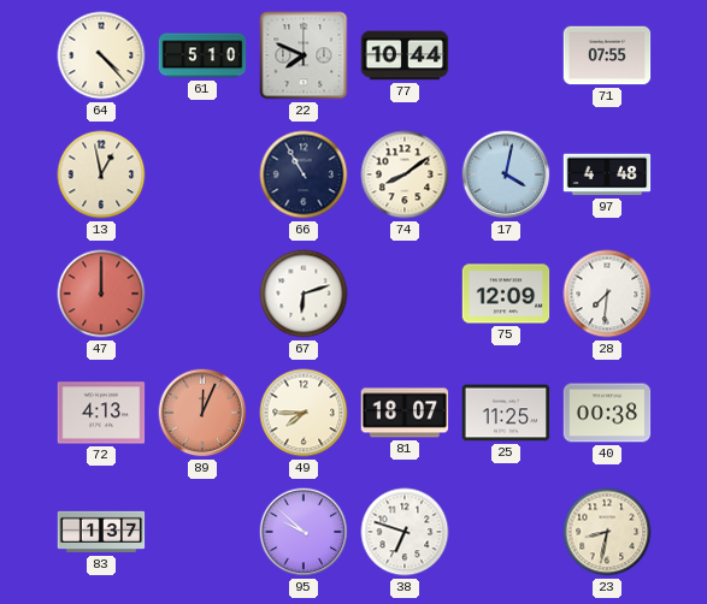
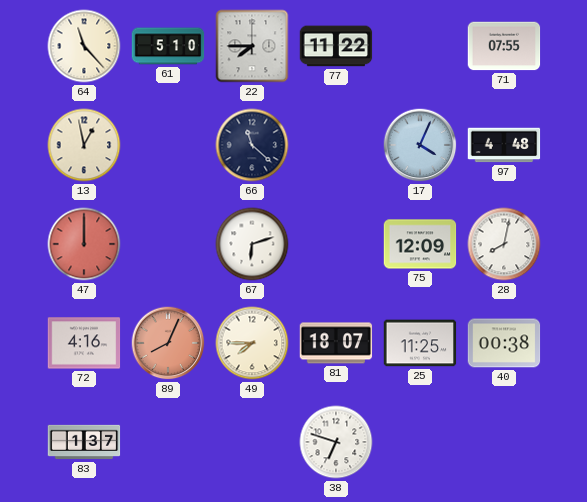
64: 4:23 -> 11:23
22: 7:49 -> 7:45
77: 10:44 -> 11:22
66: 10:55 -> 11:22
74: 8:09 -> none
17: 4:02 -> 4:04
28: 7:31 -> 8:02
72: 4:13 -> 4:16
89: 12:04 -> 8:04
95: 9:52 -> none
23: 8:32 -> none
